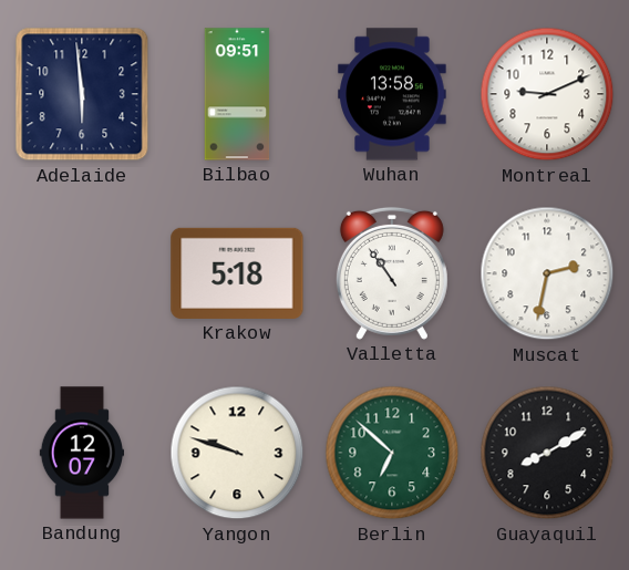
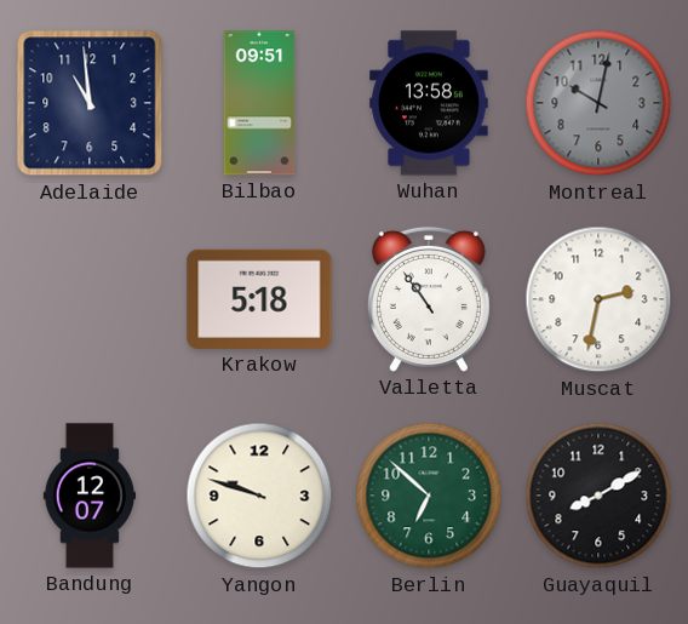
Adelaide: 5:59 -> 10:59
Montreal: 9:11 -> 10:02
Montreal dial: white -> grey
